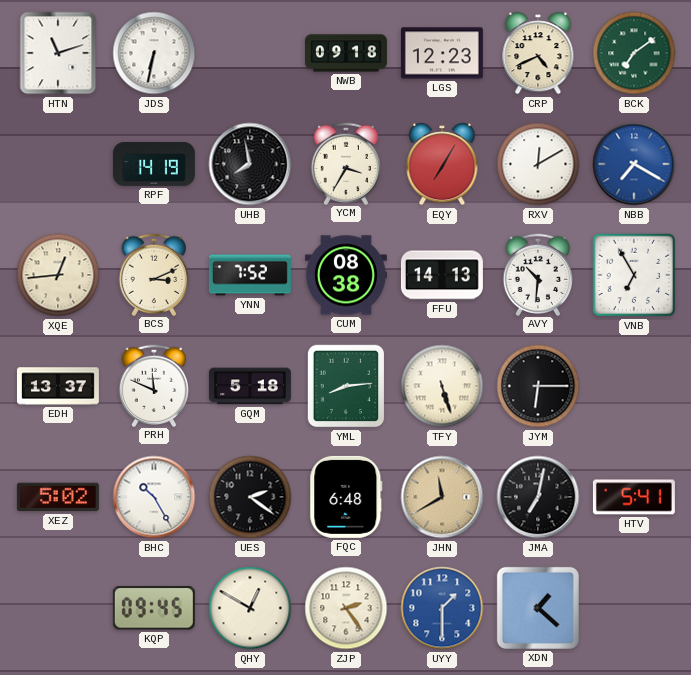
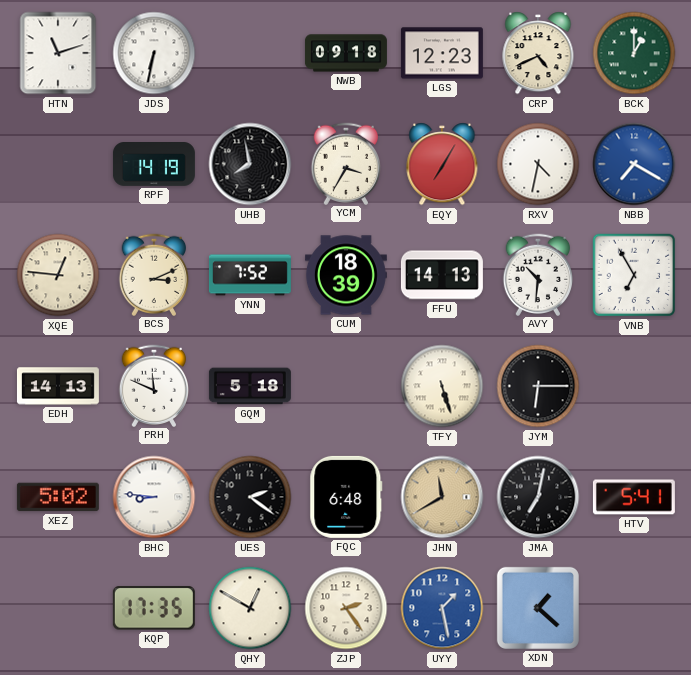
BCK: 7:09 -> 1:00
RXV: 12:10 -> 4:32
XQE: 12:44 -> 12:46
CUM: 08:38 -> 18:39
EDH: 13:37 -> 14:13
YML: 8:14 -> none
BHC: 10:25 -> 8:46
KQP: 09:45 -> 17:35
UYY: 1:30 -> 1:28
